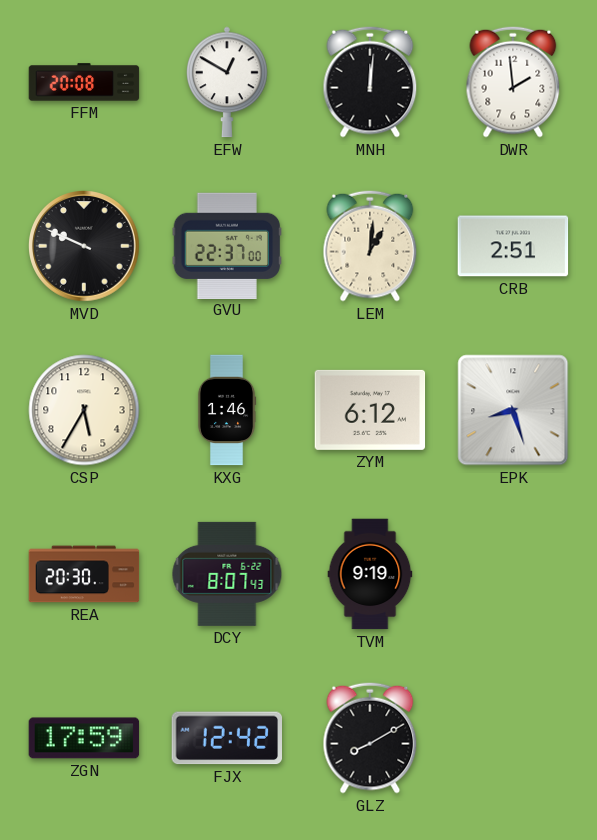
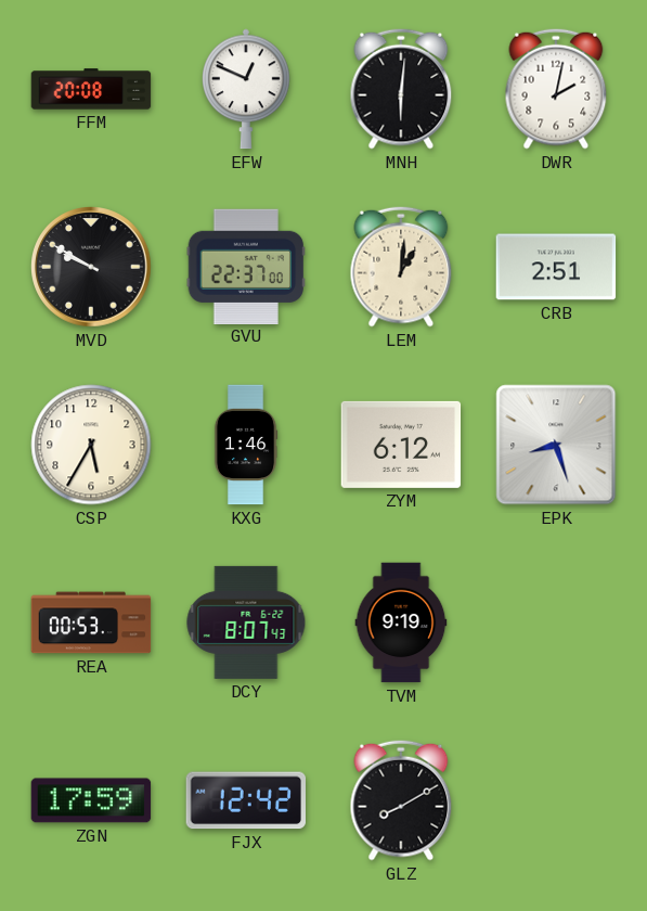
EFW: 12:50 -> 12:49
MNH: 12:01 -> 6:01
DWR: 1:59 -> 2:02
MVD: 9:49 -> 9:50
REA: 20:30 -> 00:53
